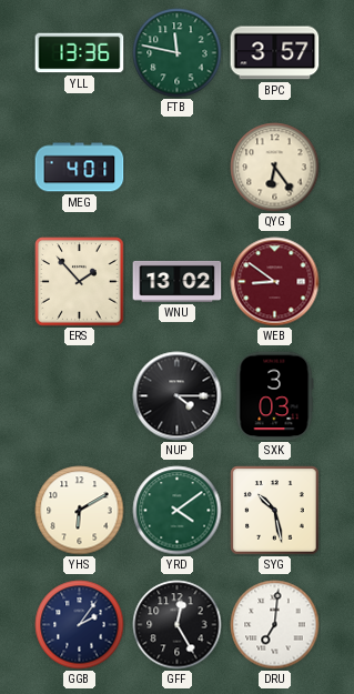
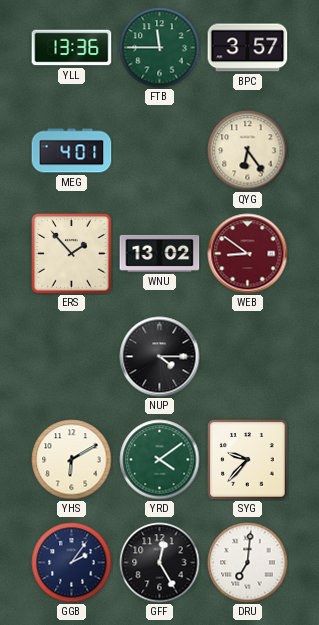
FTB: 11:47 -> 11:45
SXK: 3:03 -> none
SYG: 10:28 -> 9:37
